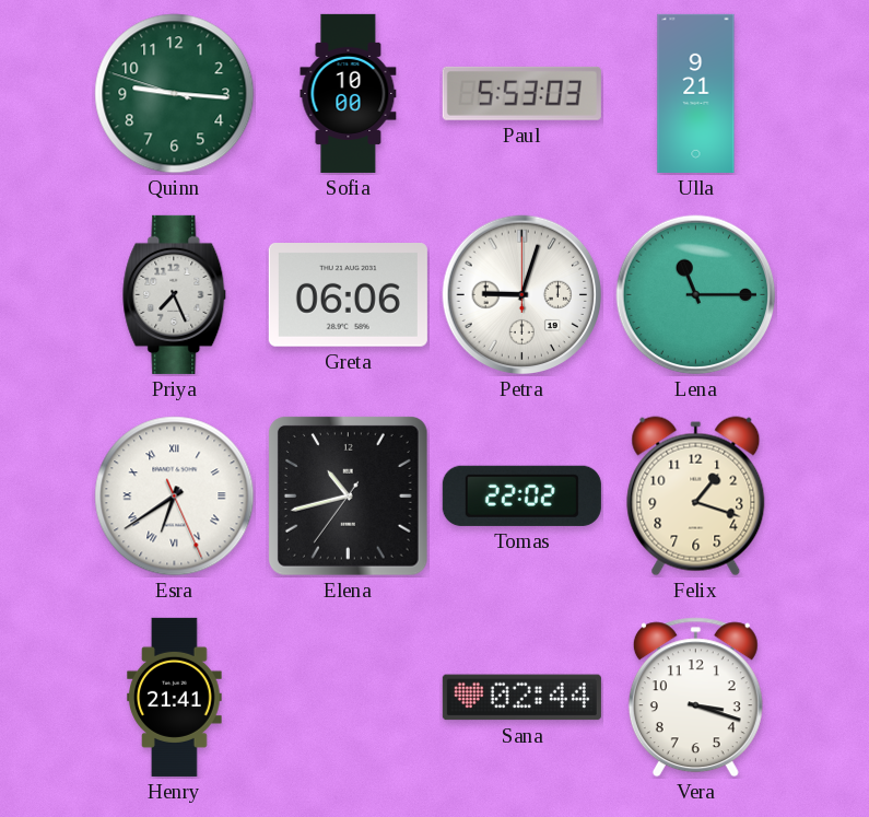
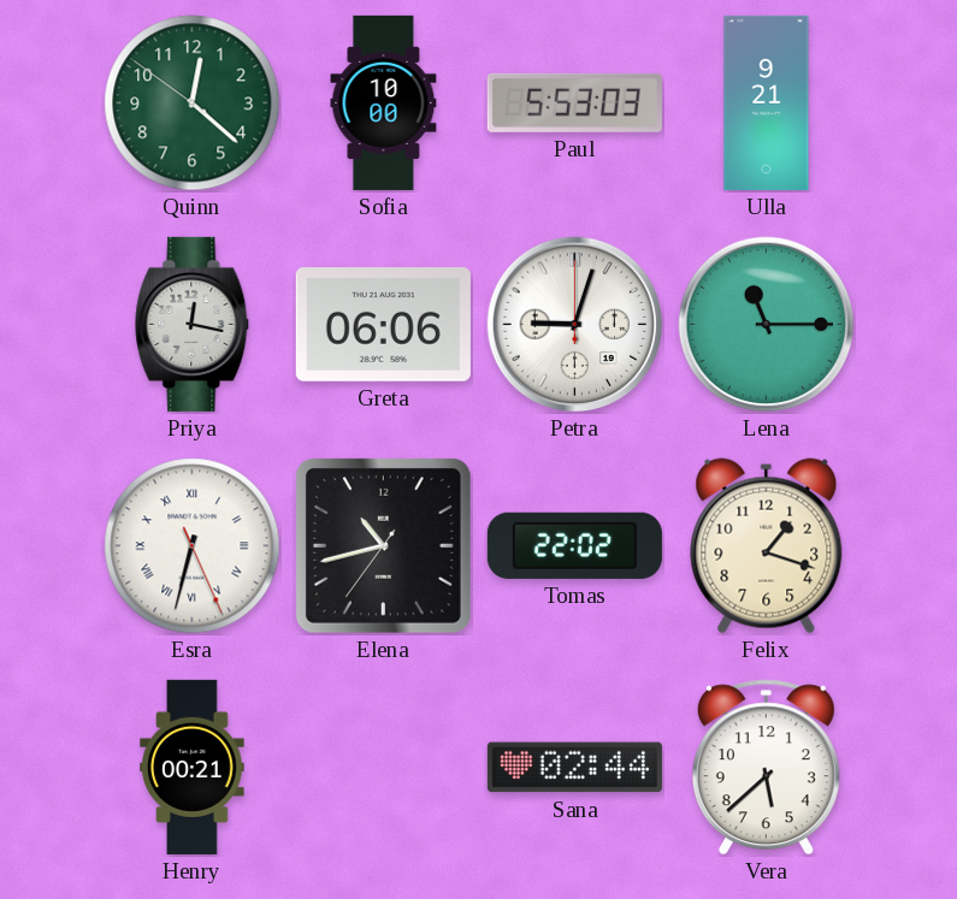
Quinn: 9:15 -> 12:21
Priya: 7:26 -> 12:17
Esra: 6:39 -> 6:32
Henry: 21:41 -> 00:21
Vera: 3:18 -> 5:38
